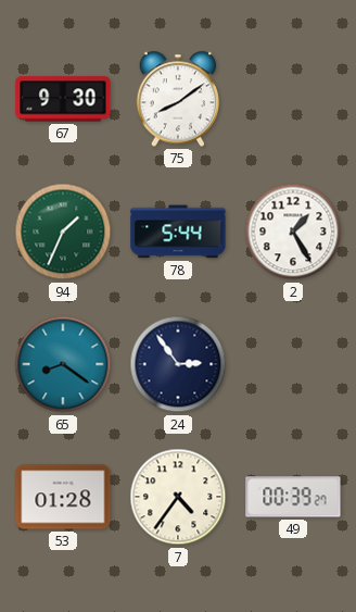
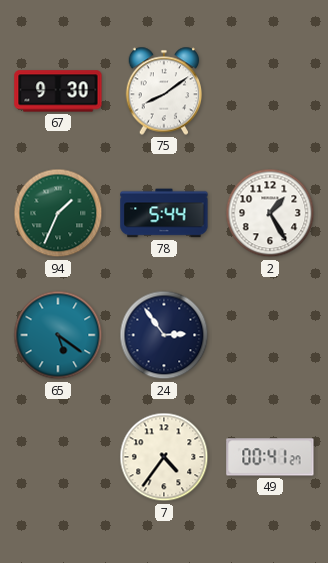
65: 8:21 -> 5:21
53: 01:28 -> none
49: 00:39 -> 00:41
